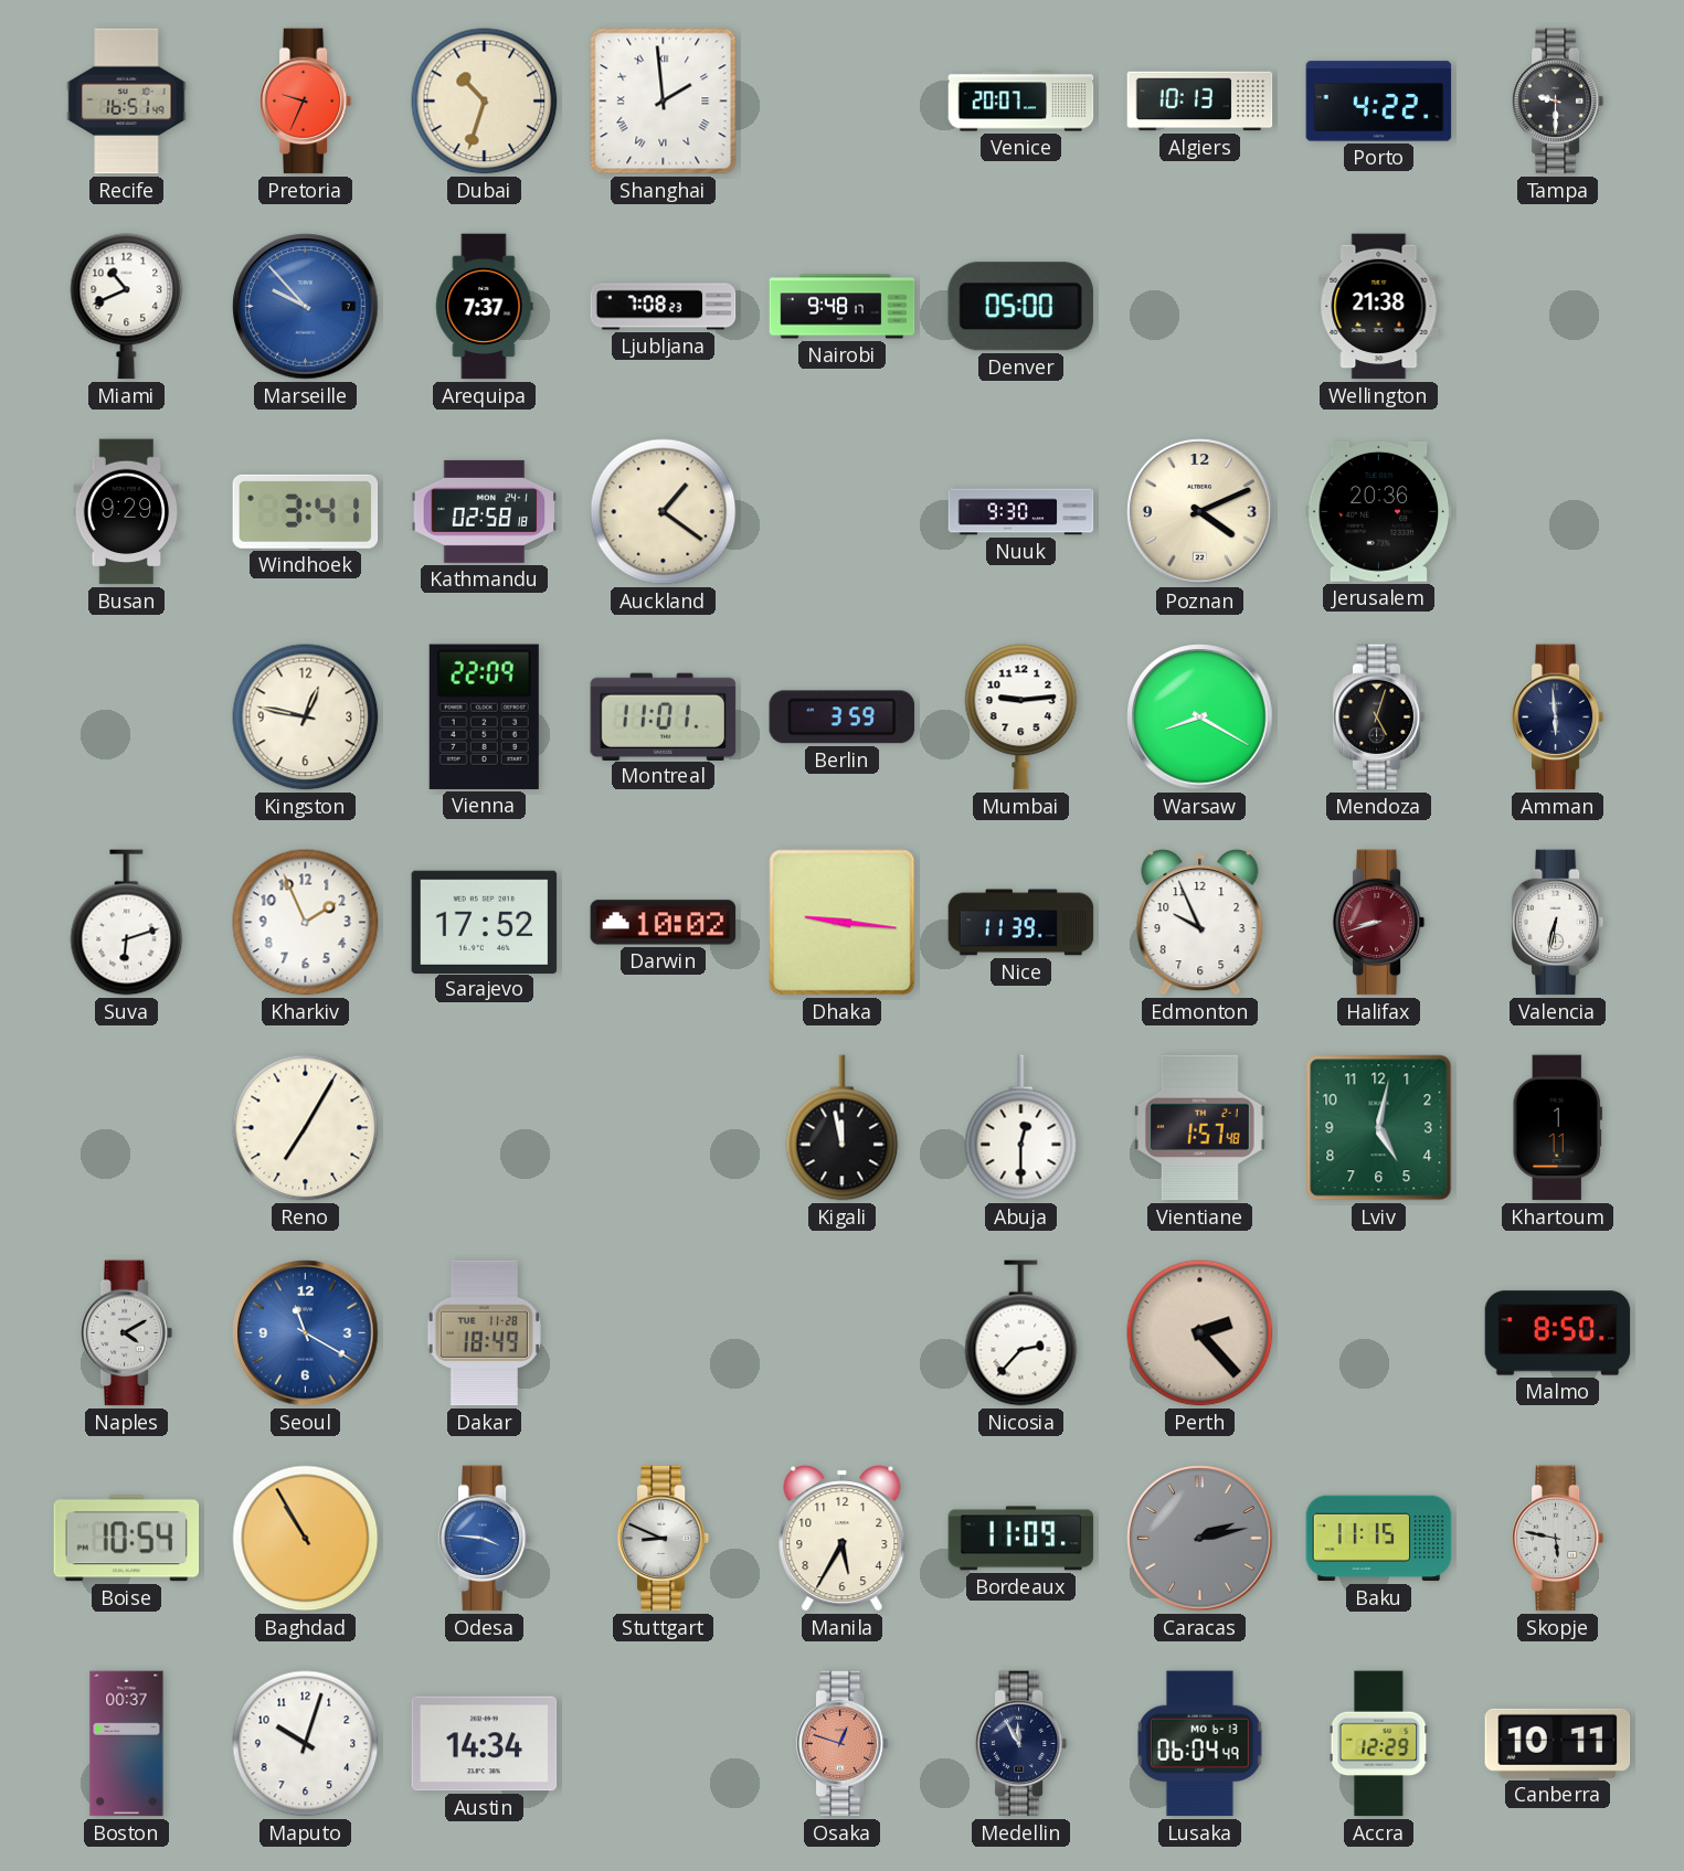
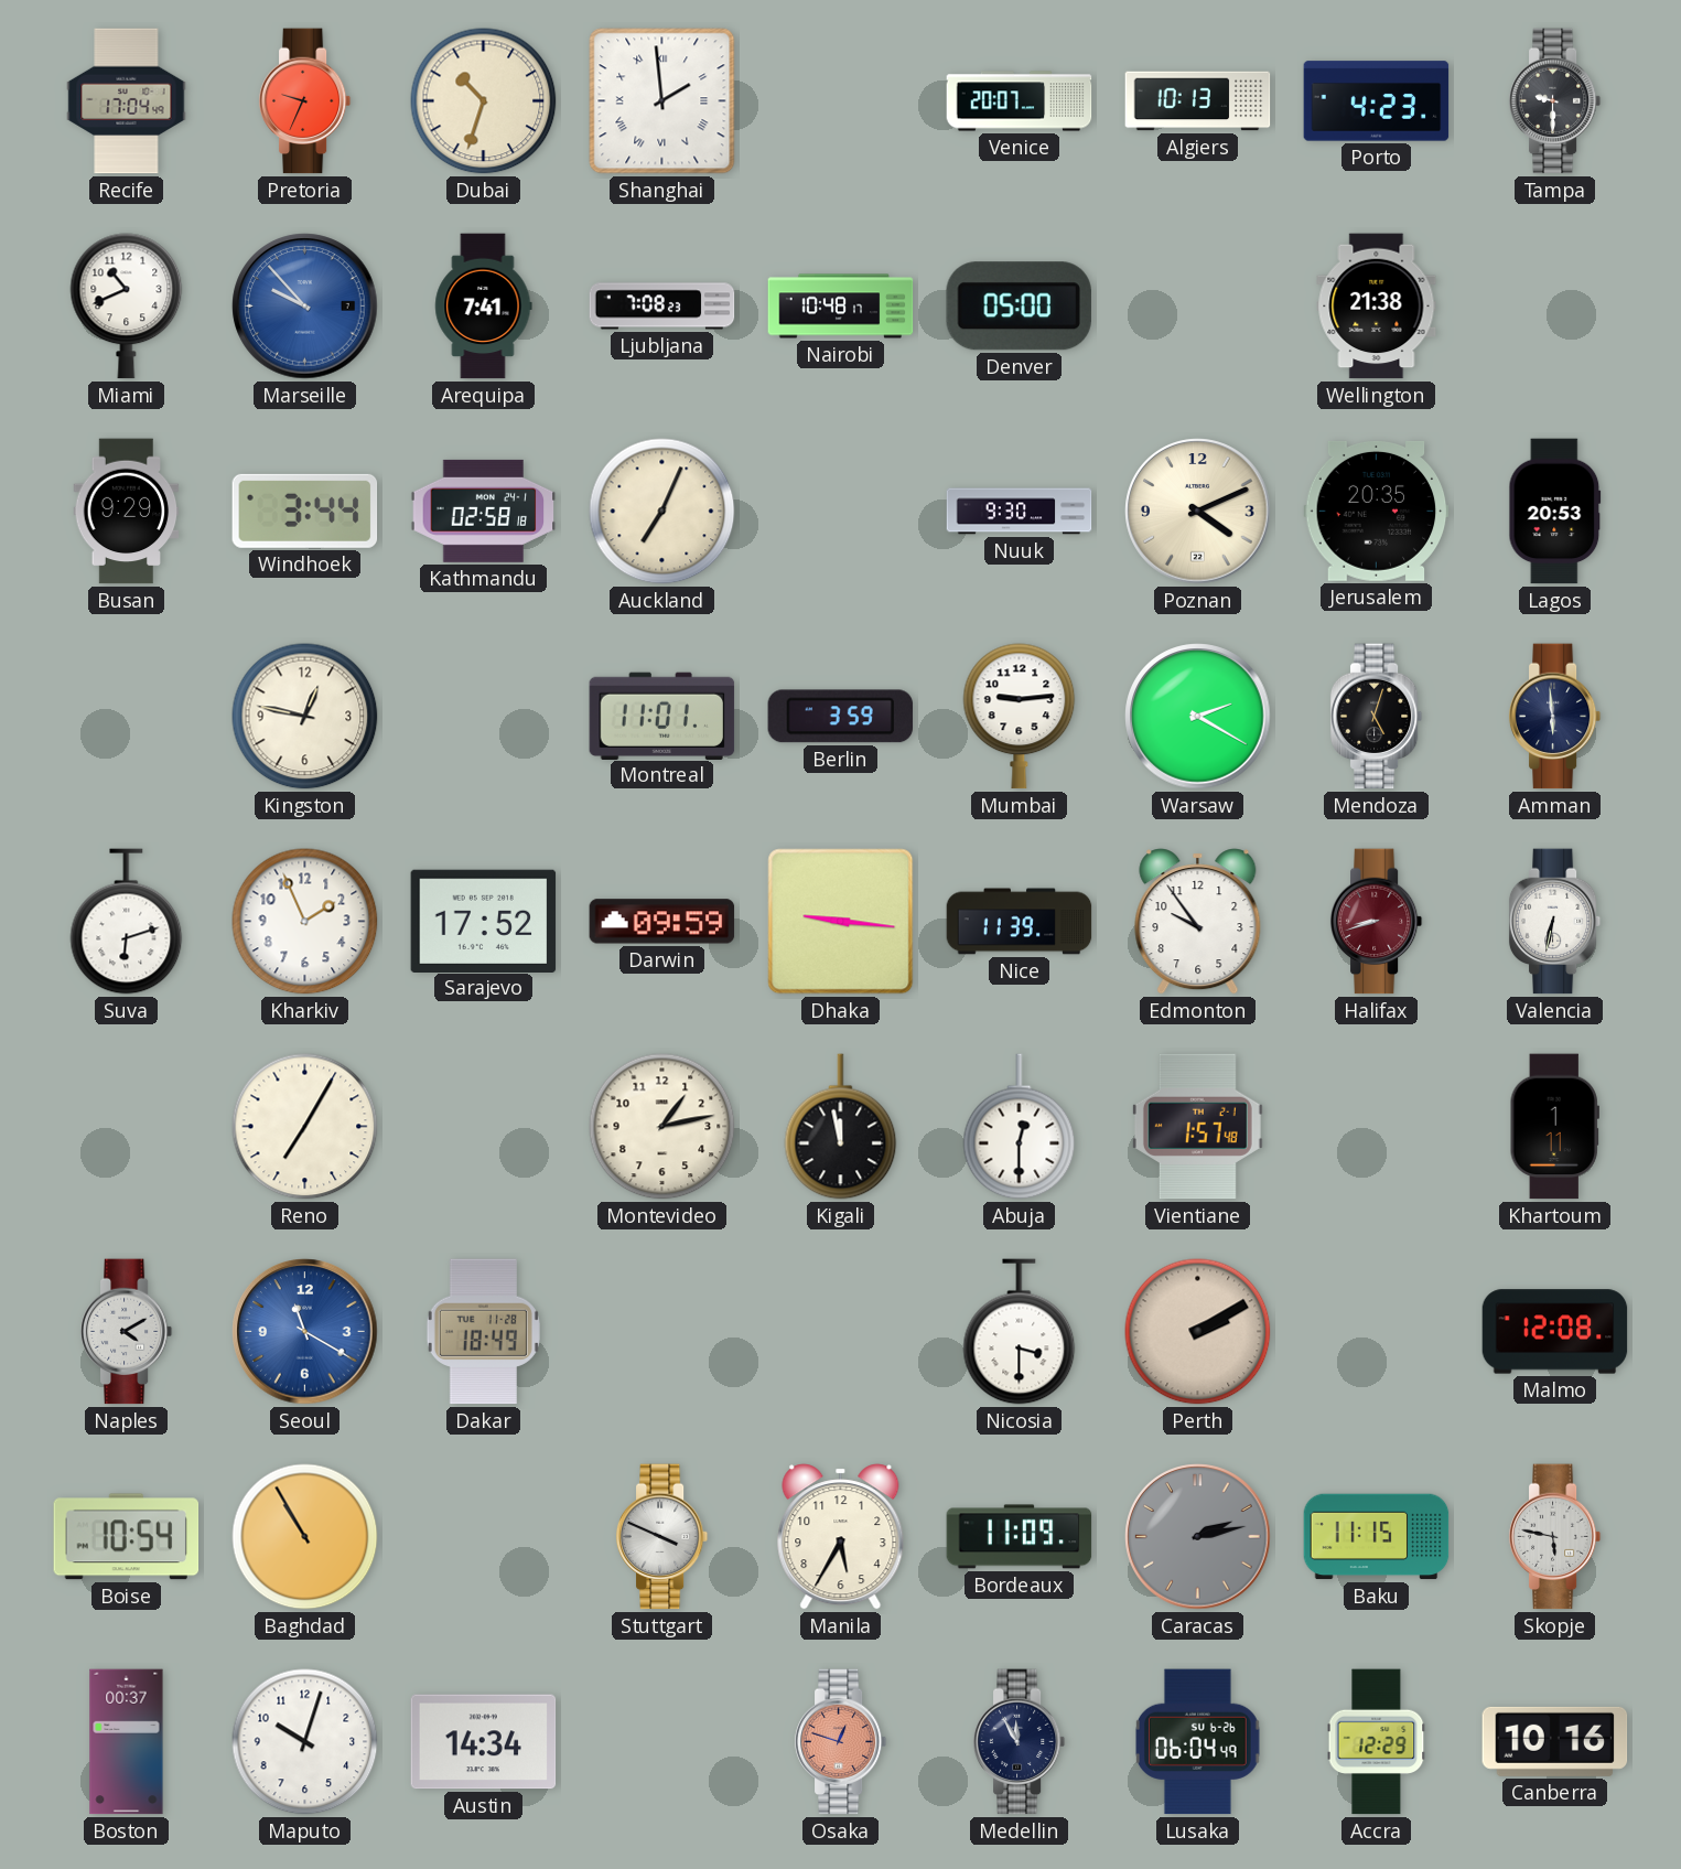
Recife: 16:51 -> 17:04
Porto: 4:22 -> 4:23
Arequipa: 7:37 -> 7:41
Nairobi: 9:48 -> 10:48
Windhoek: 3:41 -> 3:44
Auckland: 1:21 -> 7:04
Jerusalem: 20:36 -> 20:35
Lagos: none -> 20:53
Vienna: 22:09 -> none
Warsaw: 8:20 -> 2:20
Darwin: 10:02 -> 09:59
Edmonton: 9:56 -> 9:54
Montevideo: none -> 1:13
Lviv: 5:02 -> none
Nicosia: 2:37 -> 3:30
Perth: 2:23 -> 2:10
Malmo: 8:50 -> 12:08
Odesa: 3:46 -> none
Stuttgart: 8:49 -> 3:49
Lusaka date: MO 6-13 -> SU 6-26
Canberra: 10:11 -> 10:16
